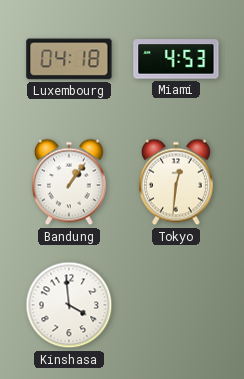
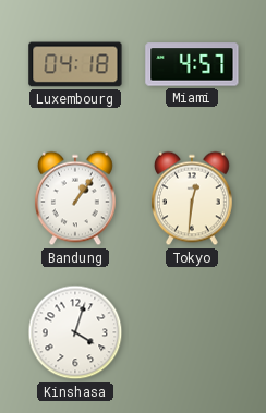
Miami: 4:53 -> 4:57
Kinshasa: 3:59 -> 4:03
